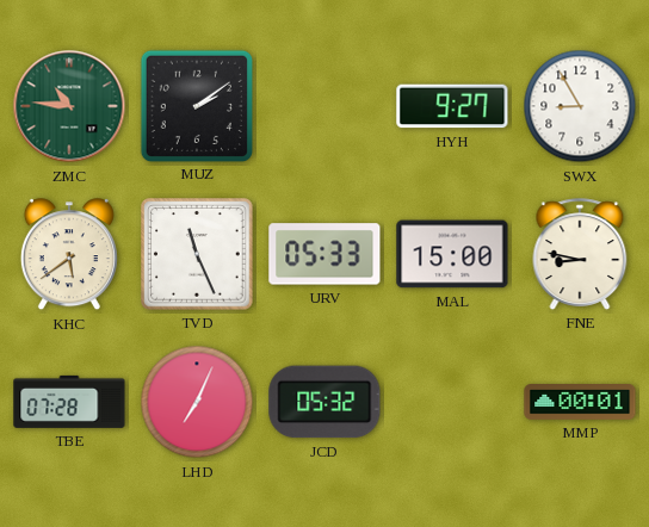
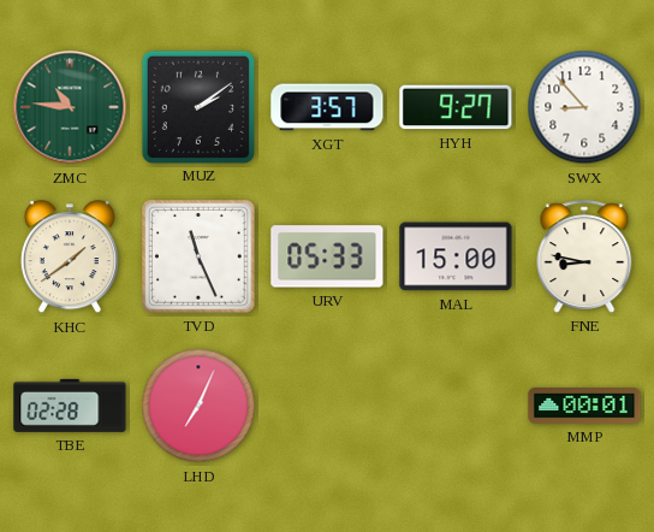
XGT: none -> 3:57
SWX: 8:55 -> 8:53
KHC: 5:39 -> 1:39
TBE: 07:28 -> 02:28
JCD: 05:32 -> none
